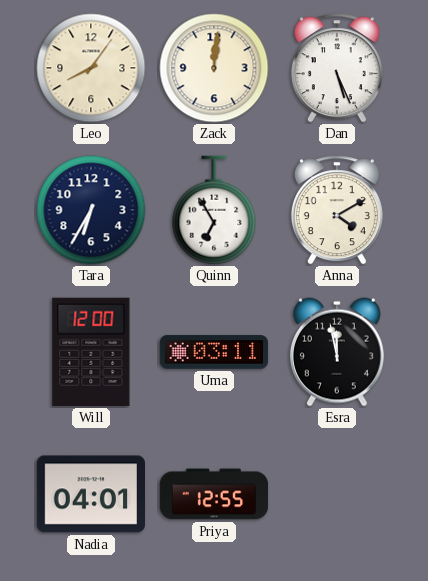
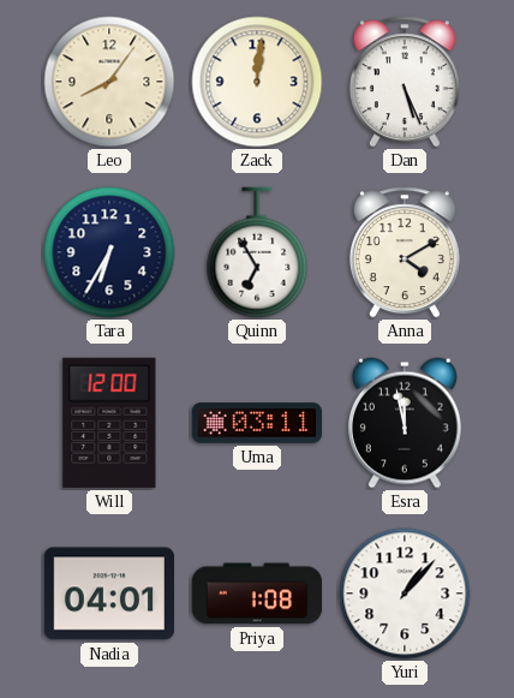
Priya: 12:55 -> 1:08
Yuri: none -> 1:07
